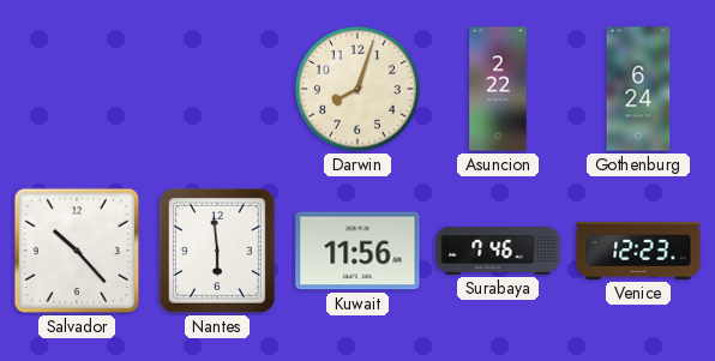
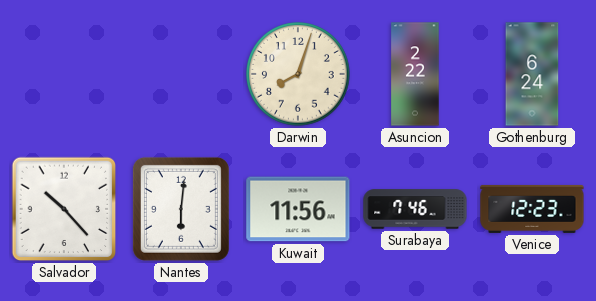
Nantes: 5:59 -> 6:01
